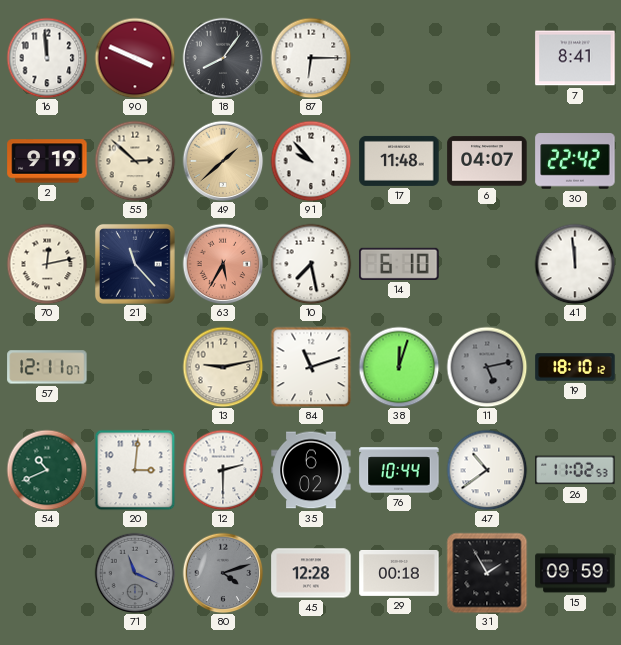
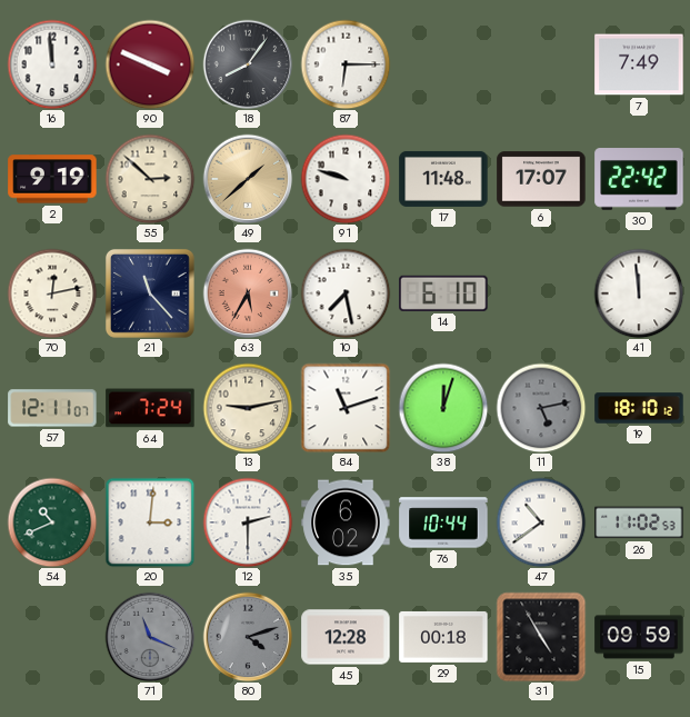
7: 8:41 -> 7:49
91: 9:53 -> 9:48
6: 04:07 -> 17:07
64: none -> 7:24
31: 1:55 -> 4:55
